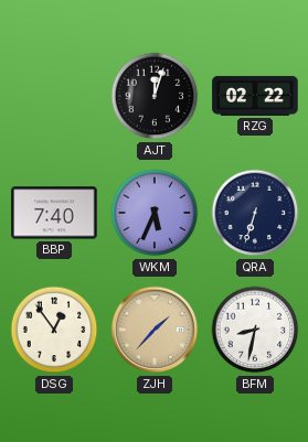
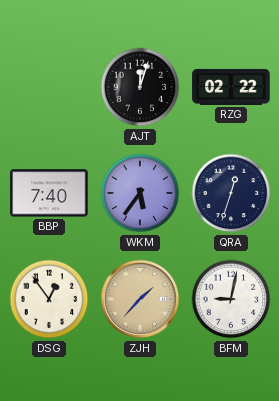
WKM: 5:34 -> 5:36
QRA: 6:33 -> 12:33
BFM: 8:32 -> 9:02
